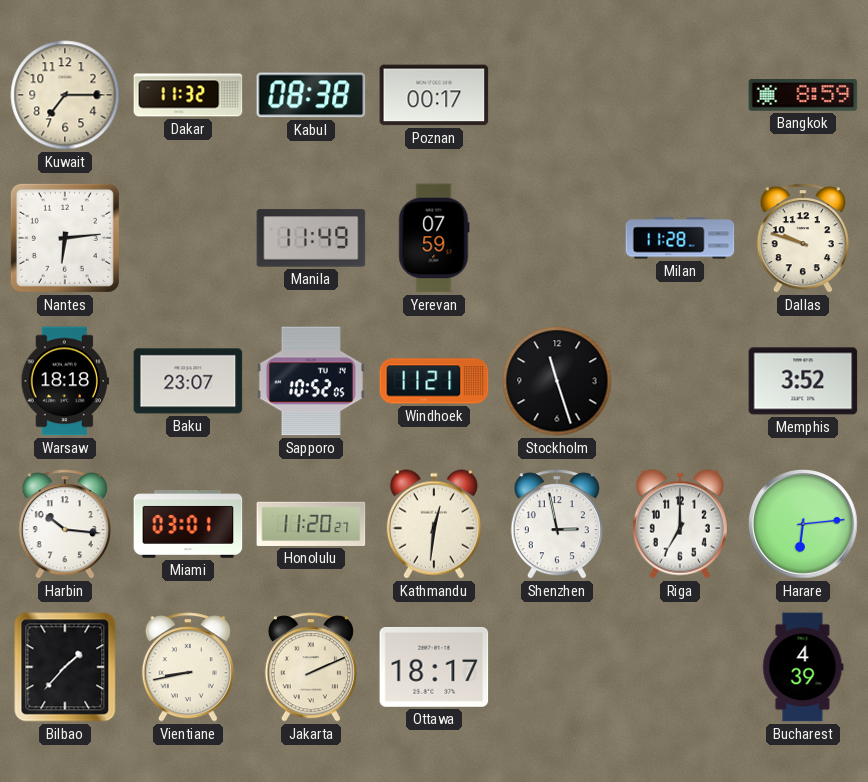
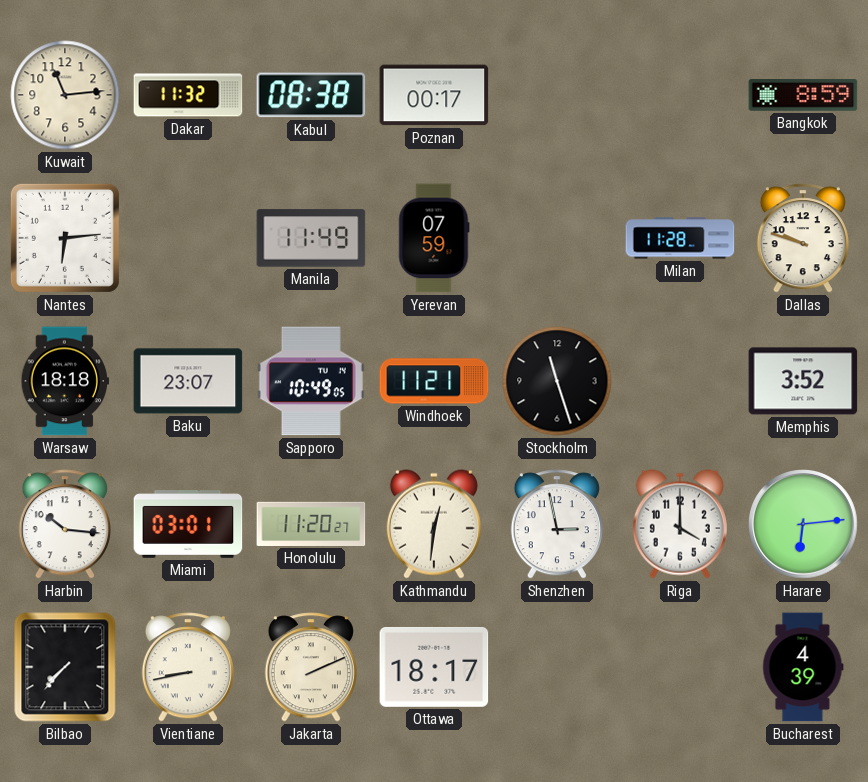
Kuwait: 7:15 -> 11:14
Sapporo: 10:52 -> 10:49
Riga: 7:00 -> 4:00
Bilbao: 1:37 -> 7:37
